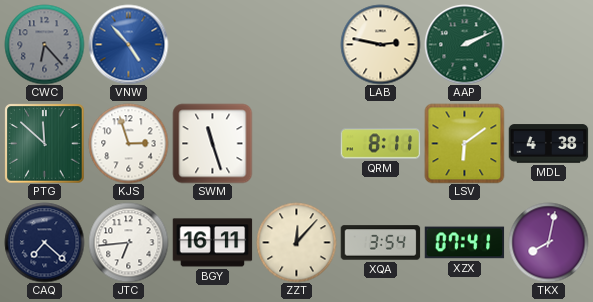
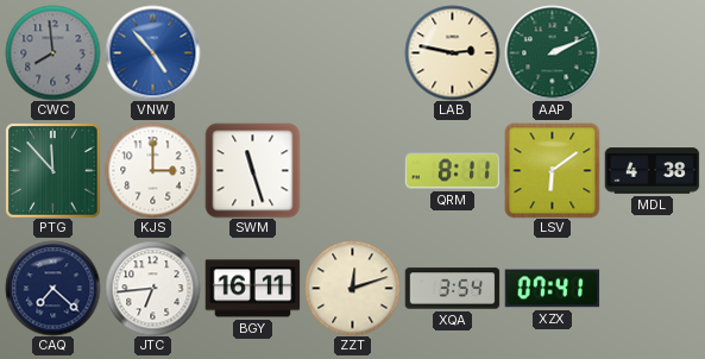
CWC: 6:23 -> 7:59
PTG: 11:52 -> 11:53
KJS: 2:57 -> 3:00
ZZT: 12:07 -> 12:12
TKX: 8:02 -> none
